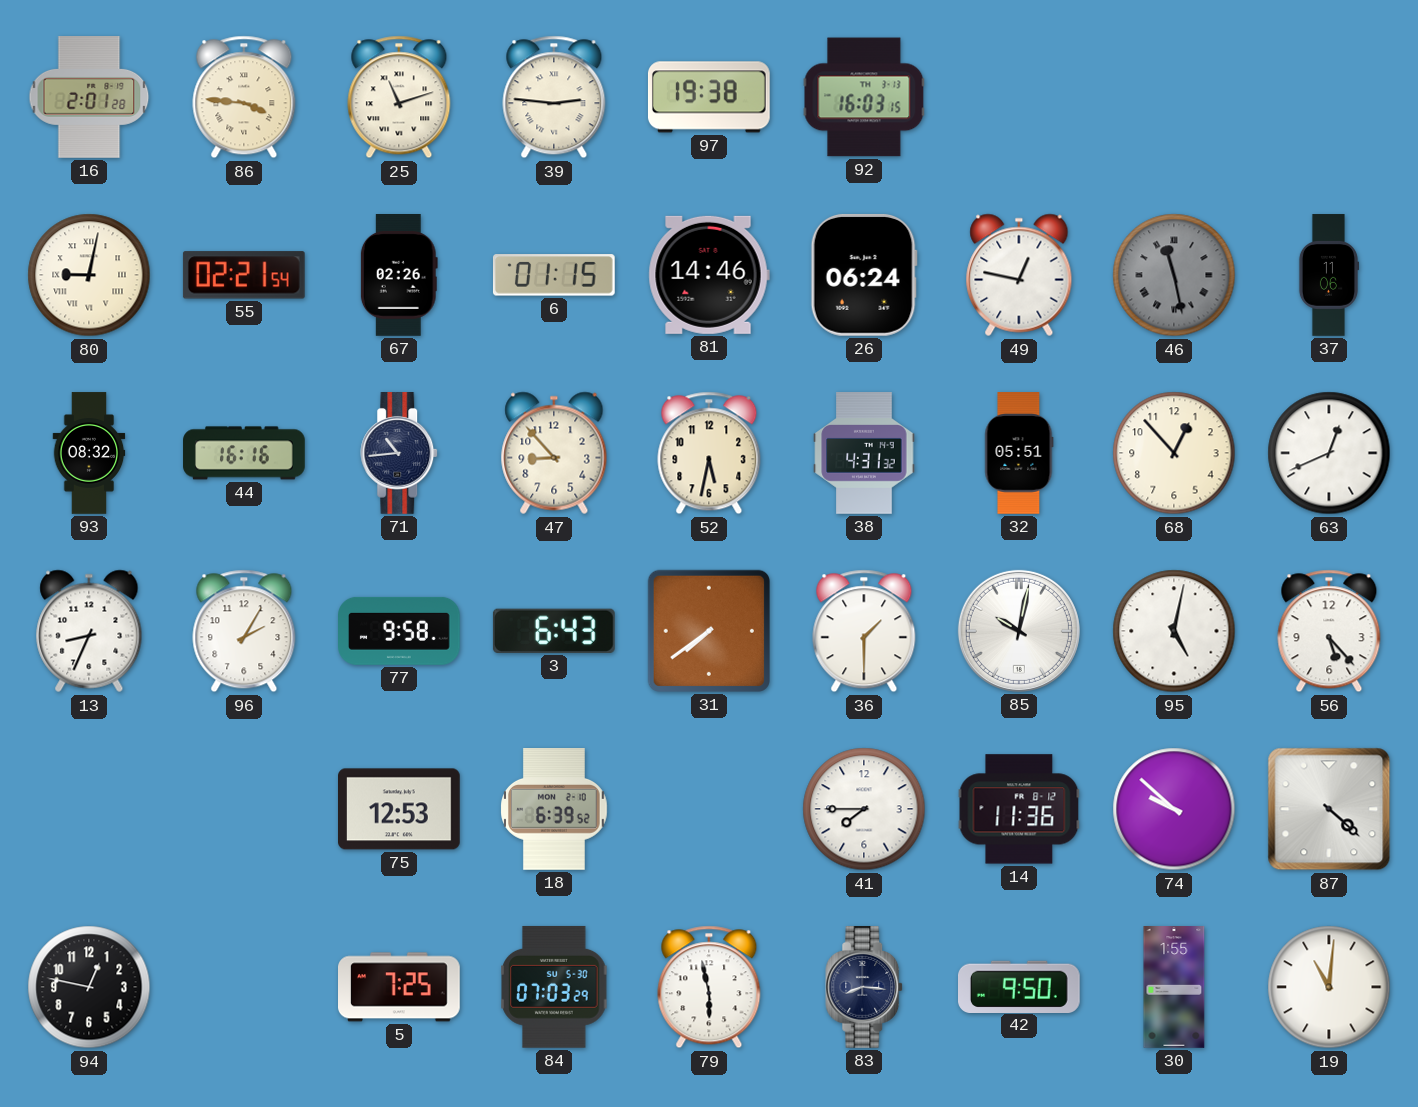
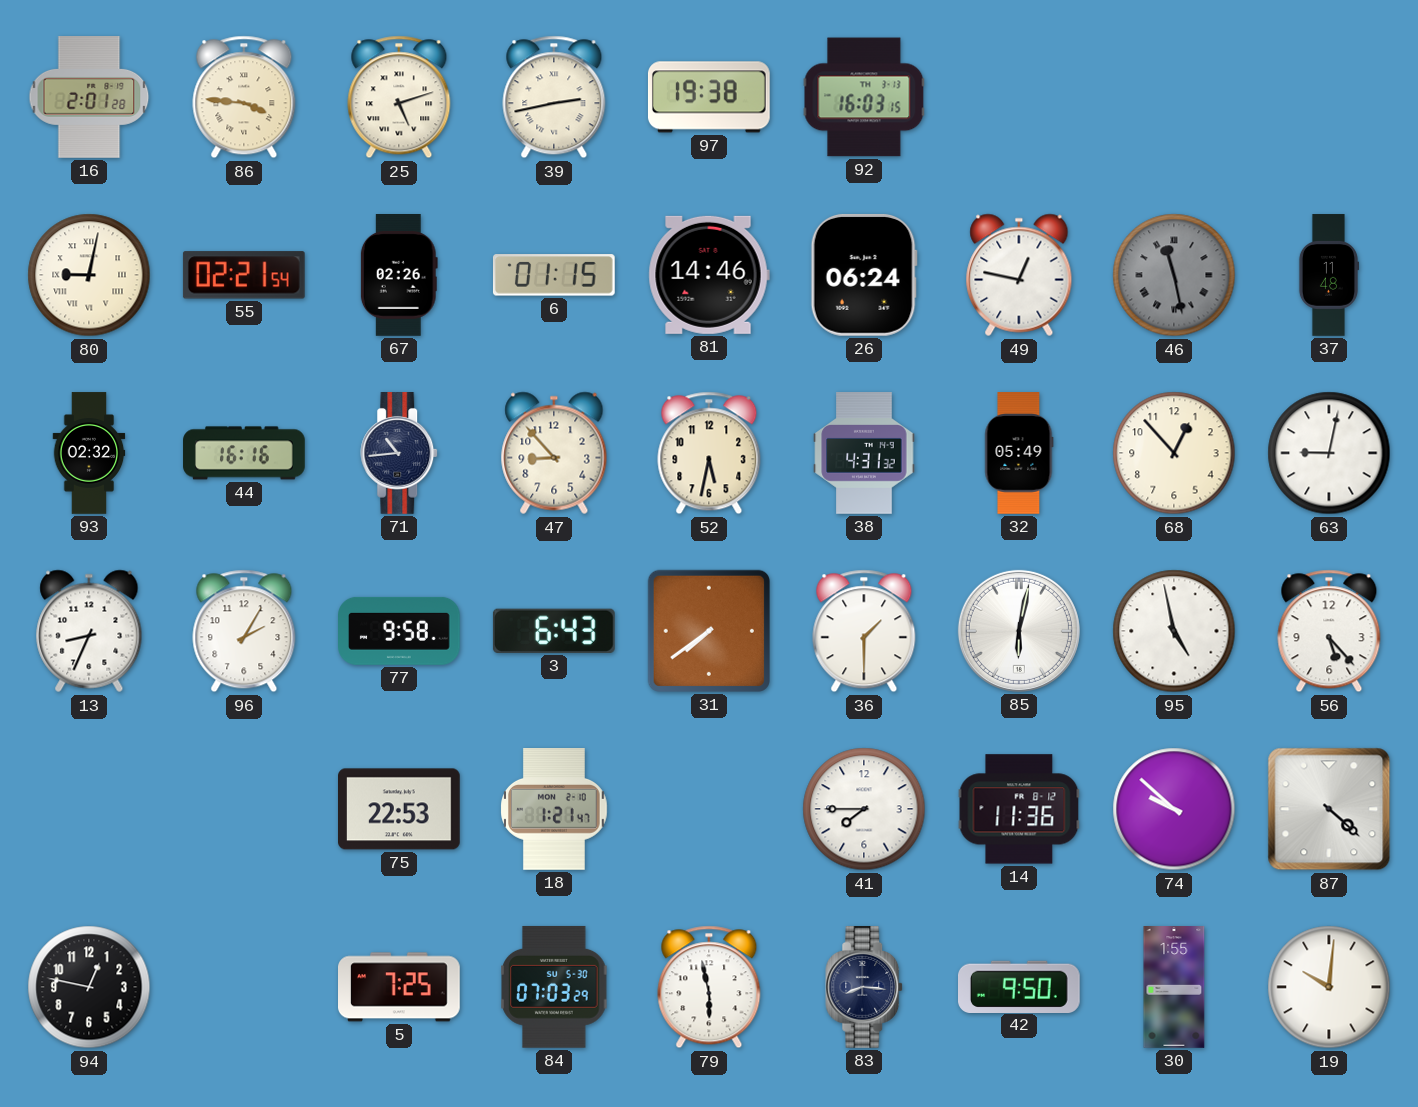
25: 11:12 -> 5:12
39: 2:46 -> 2:43
37: 11:06 -> 11:48
93: 08:32 -> 02:32
32: 05:51 -> 05:49
63: 12:41 -> 9:02
85: 10:02 -> 6:02
95: 5:02 -> 4:58
75: 12:53 -> 22:53
18: 6:39 -> 1:21
19: 11:01 -> 10:01
